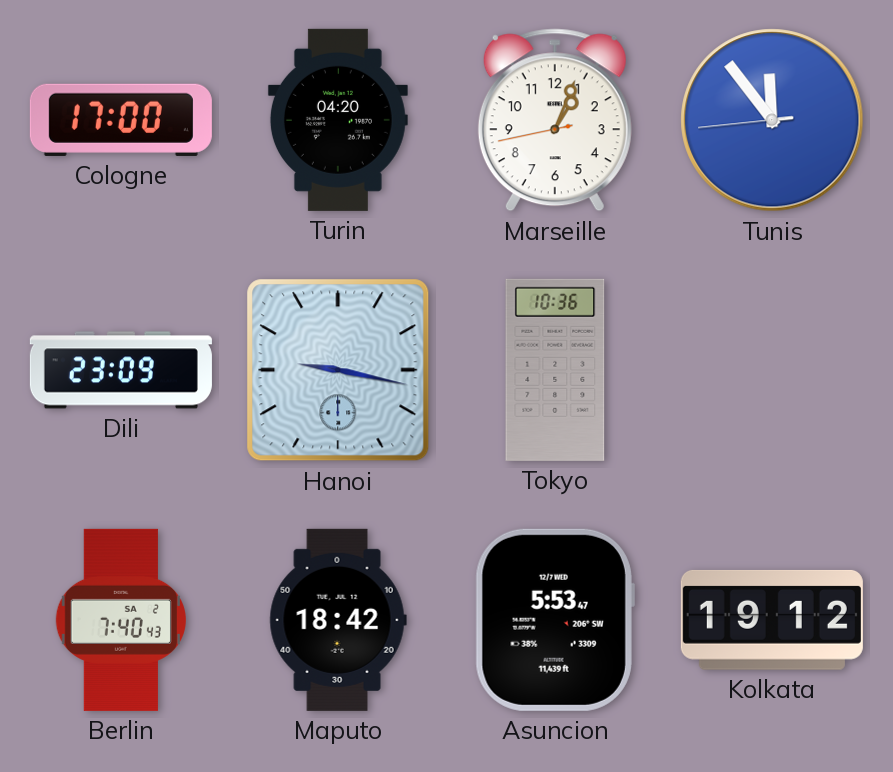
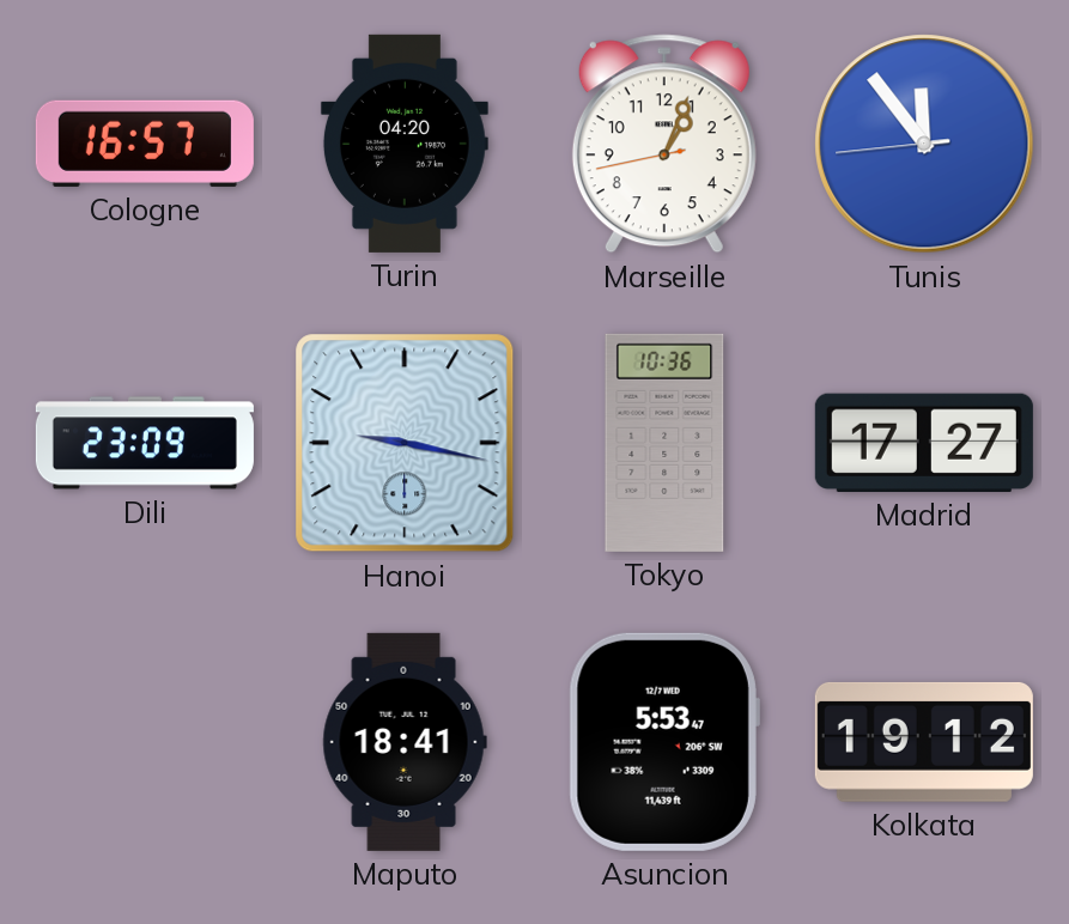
Cologne: 17:00 -> 16:57
Madrid: none -> 17:27
Berlin: 7:40 -> none
Maputo: 18:42 -> 18:41
